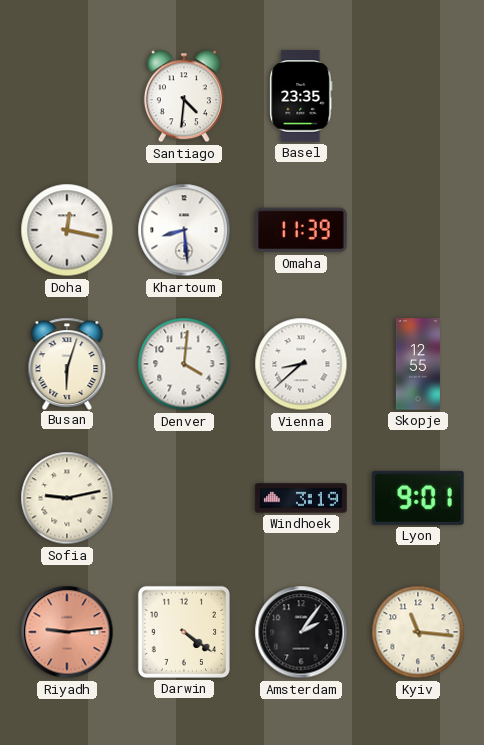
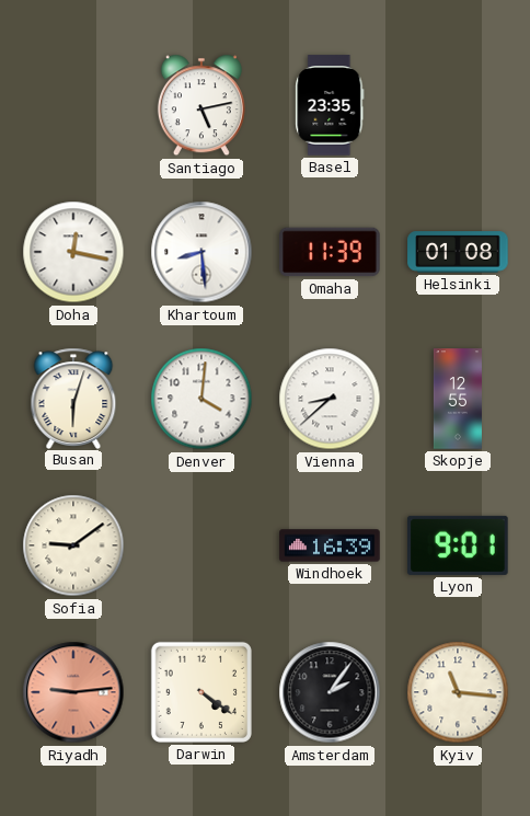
Santiago: 4:31 -> 5:13
Helsinki: none -> 01:08
Sofia: 9:13 -> 9:09
Windhoek: 3:19 -> 16:39
